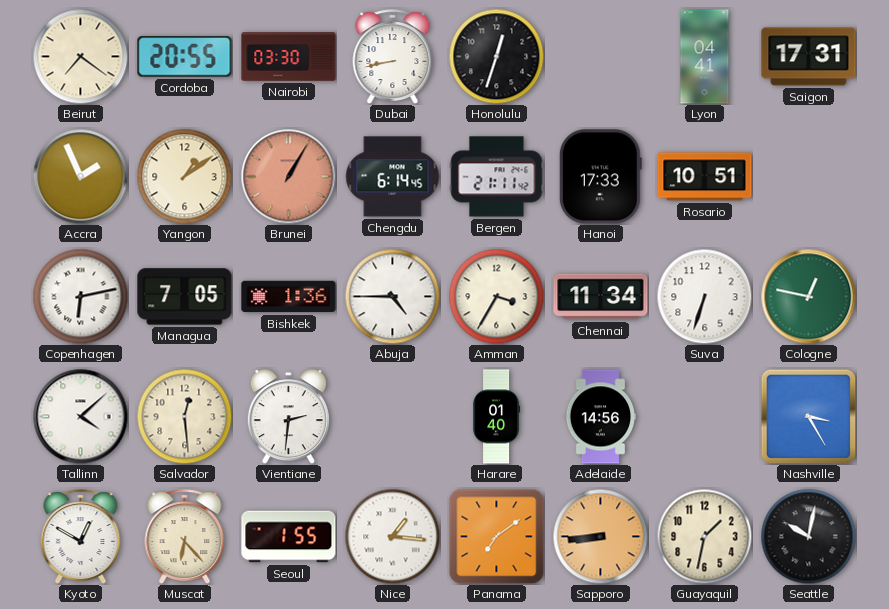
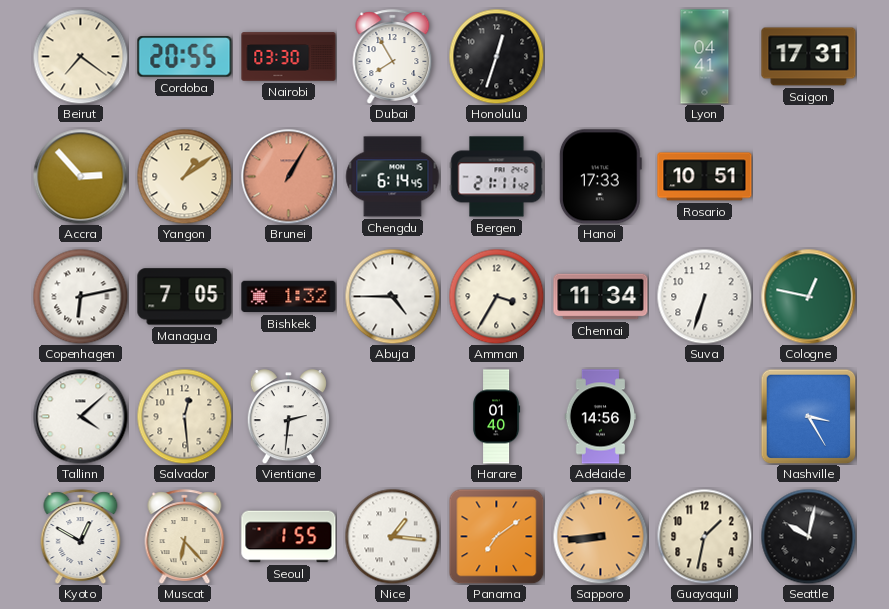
Dubai: 8:43 -> 7:55
Accra: 1:56 -> 2:53
Bishkek: 1:36 -> 1:32
